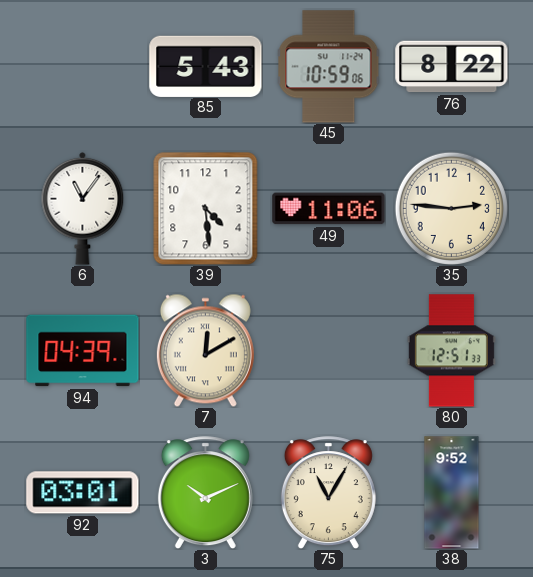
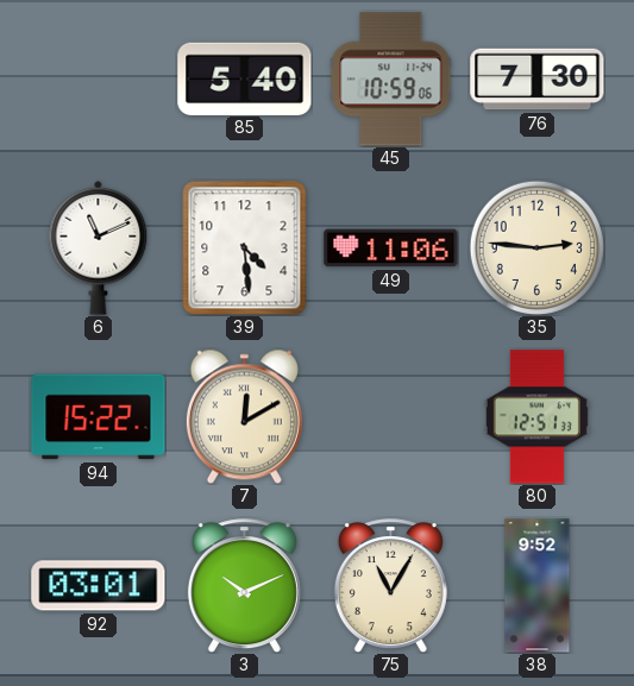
85: 5:43 -> 5:40
76: 8:22 -> 7:30
6: 11:06 -> 11:11
94: 04:39 -> 15:22
